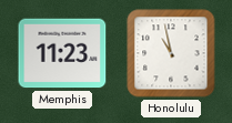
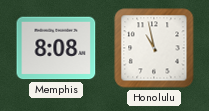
Memphis: 11:23 -> 8:08
